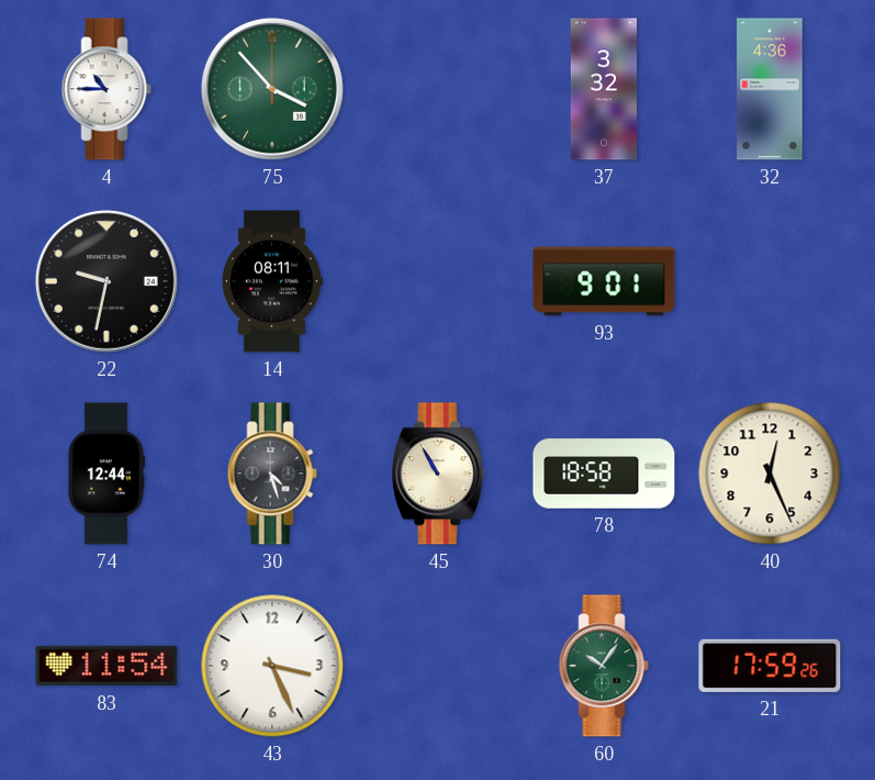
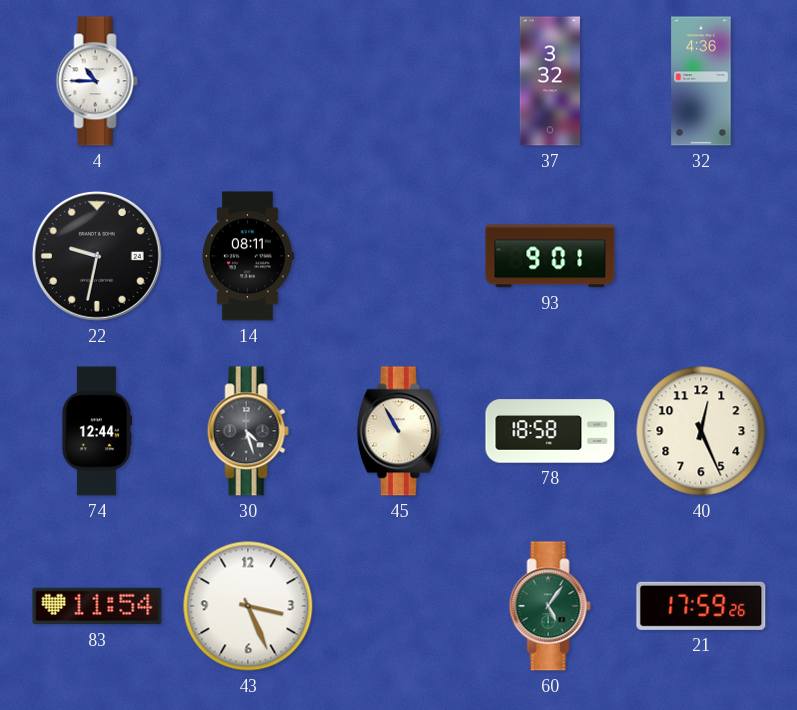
75: 3:53 -> none
60: 10:06 -> 5:06
